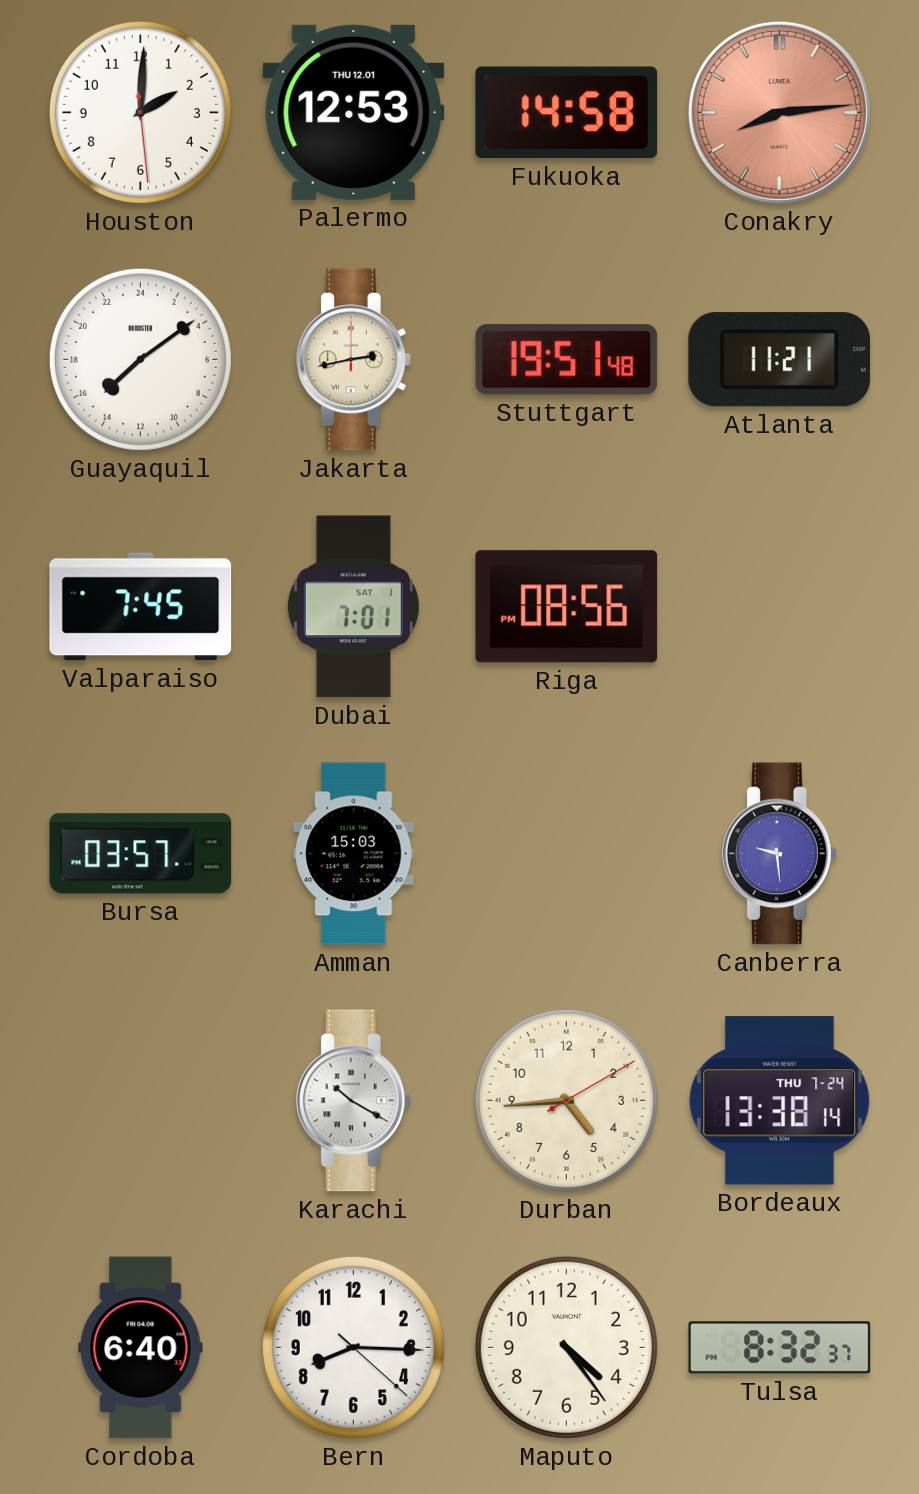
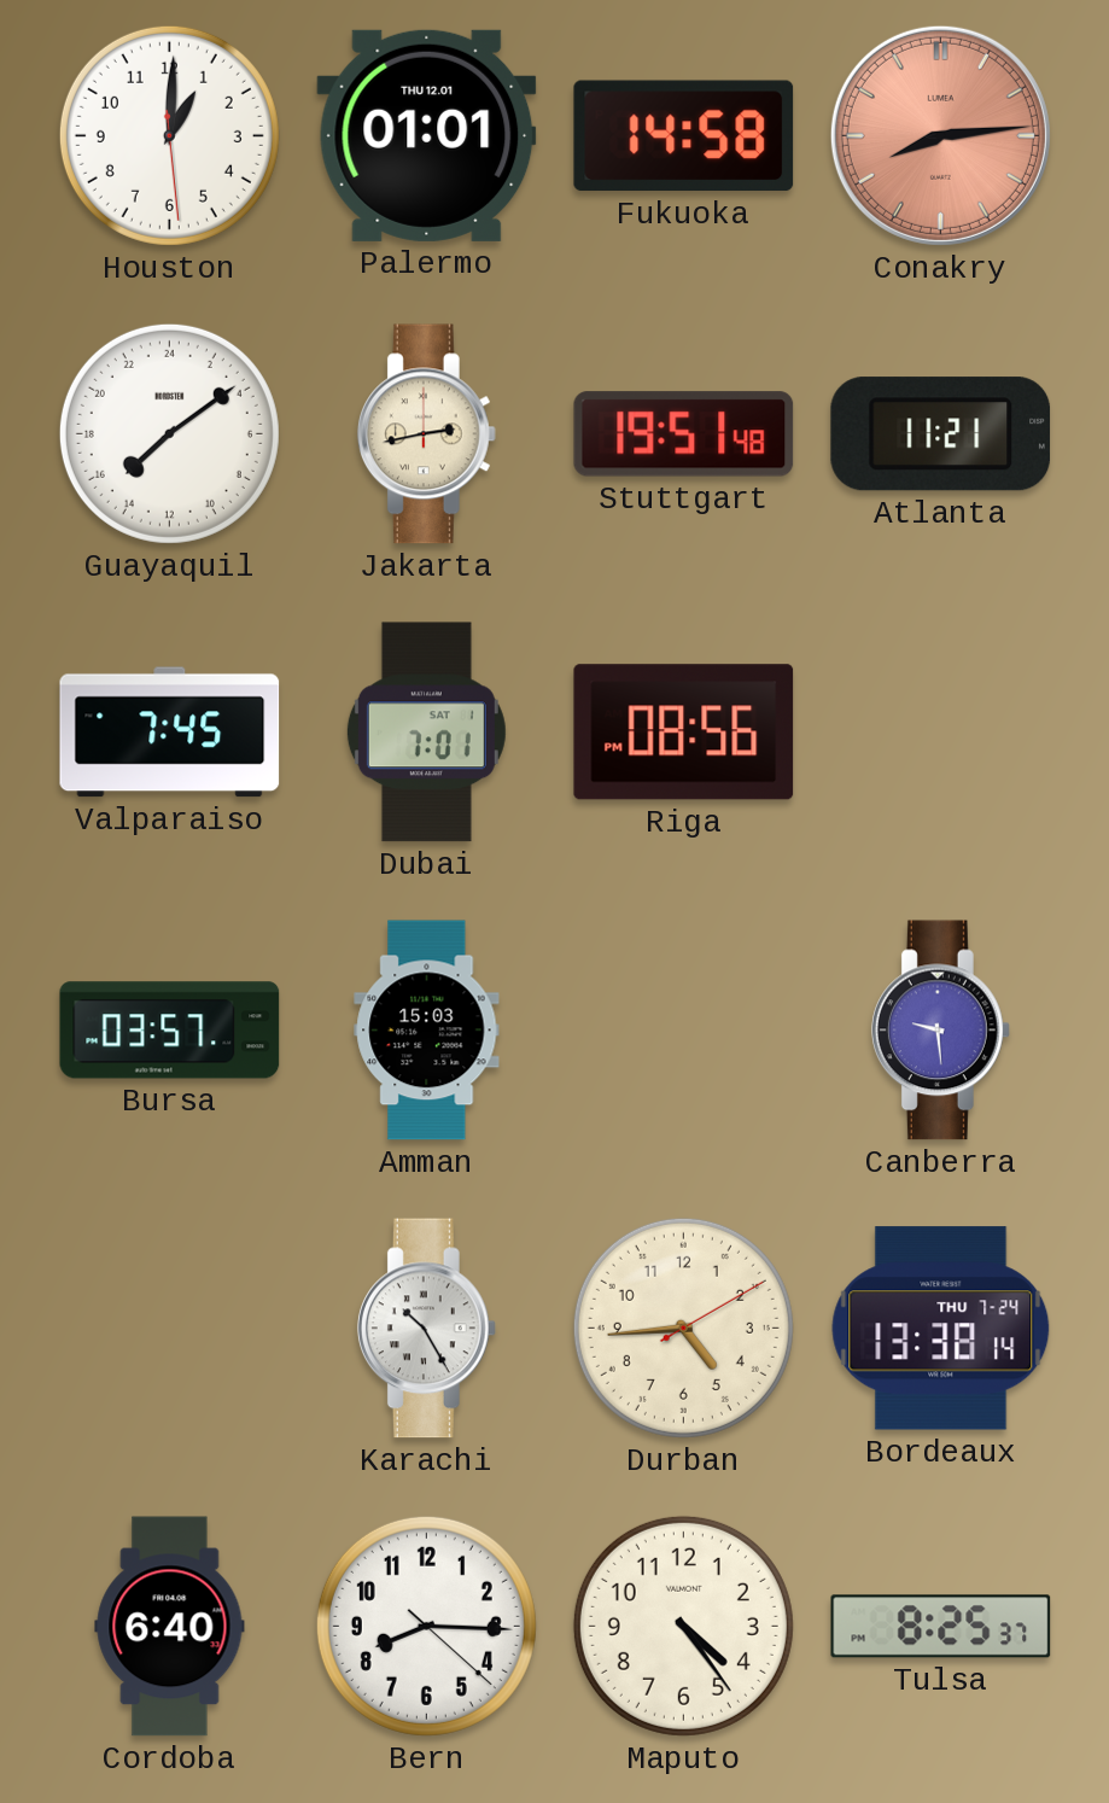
Houston: 2:00 -> 1:00
Palermo: 12:53 -> 01:01
Karachi: 10:20 -> 10:25
Tulsa: 8:32 -> 8:25
